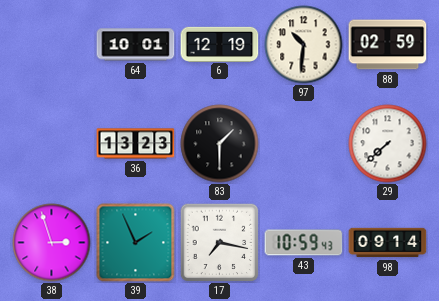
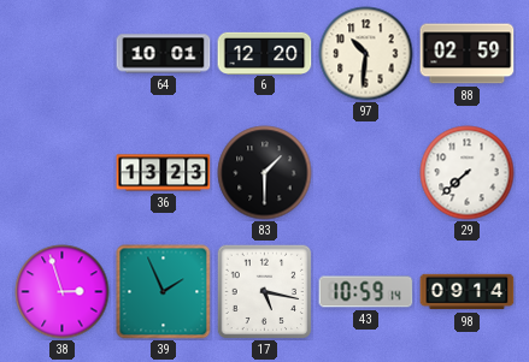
6: 12:19 -> 12:20
17: 7:17 -> 5:17
43: 10:59:43 -> 10:59:14
